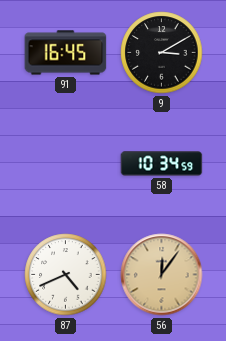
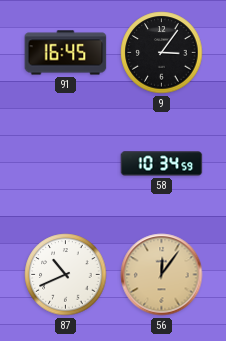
9: 3:10 -> 3:06
87: 4:41 -> 10:41
